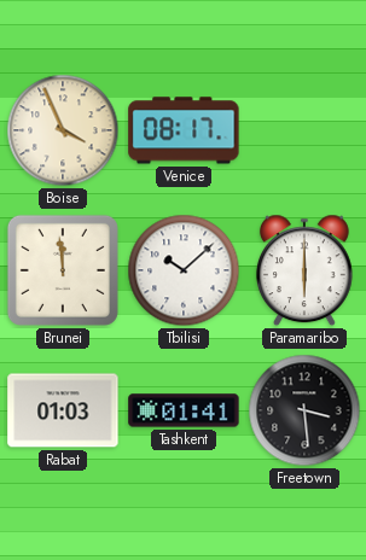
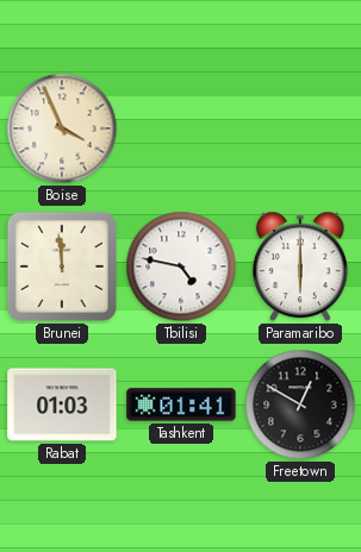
Venice: 08:17 -> none
Tbilisi: 10:08 -> 4:47
Freetown: 3:29 -> 12:50
